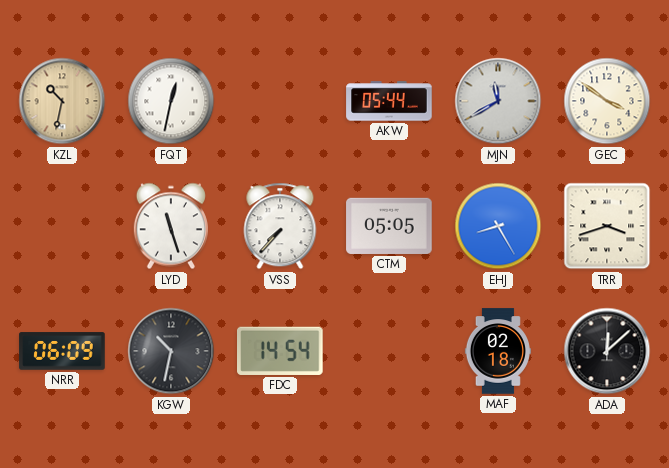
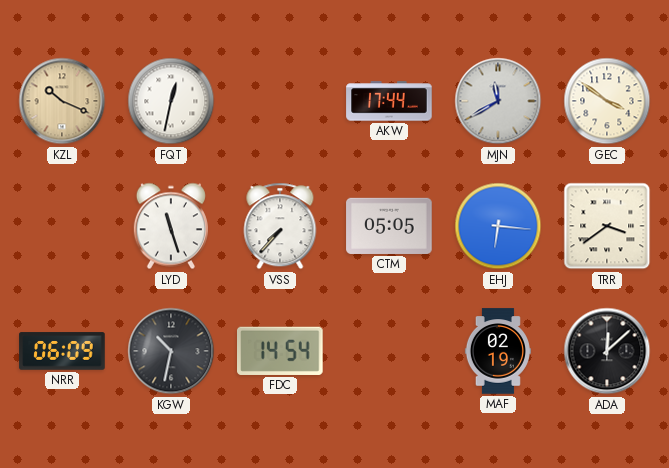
KZL: 10:32 -> 10:19
AKW: 05:44 -> 17:44
EHJ: 8:25 -> 6:16
TRR: 3:42 -> 3:39
MAF: 02:18 -> 02:19
